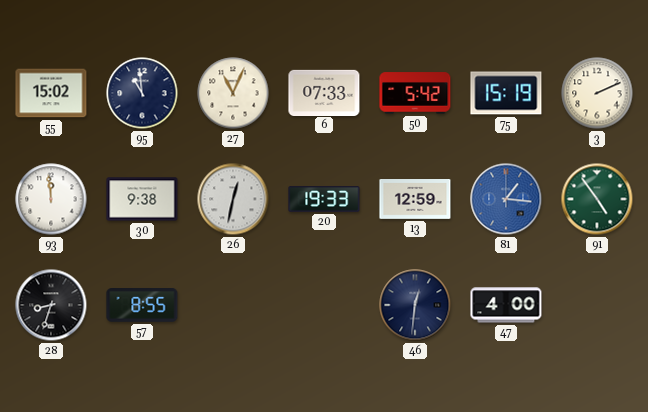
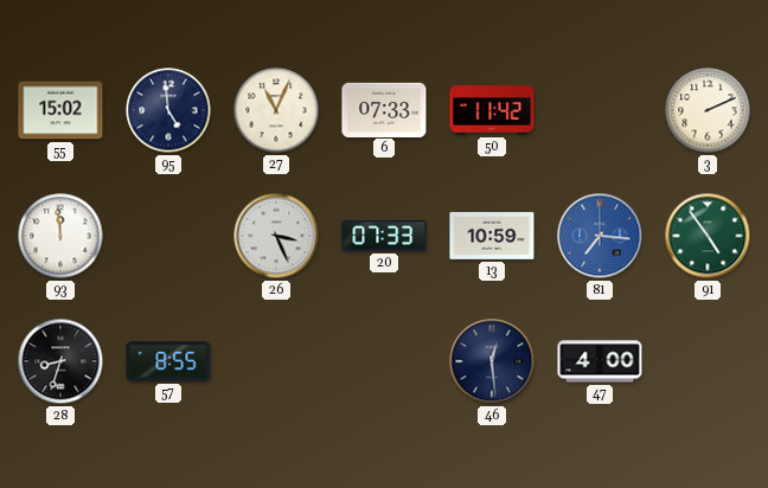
95: 10:59 -> 4:59
50: 5:42 -> 11:42
75: 15:19 -> none
30: 9:38 -> none
26: 12:32 -> 3:26
20: 19:33 -> 07:33
13: 12:59 -> 10:59
81: 1:16 -> 7:16
46: 12:31 -> 12:29
